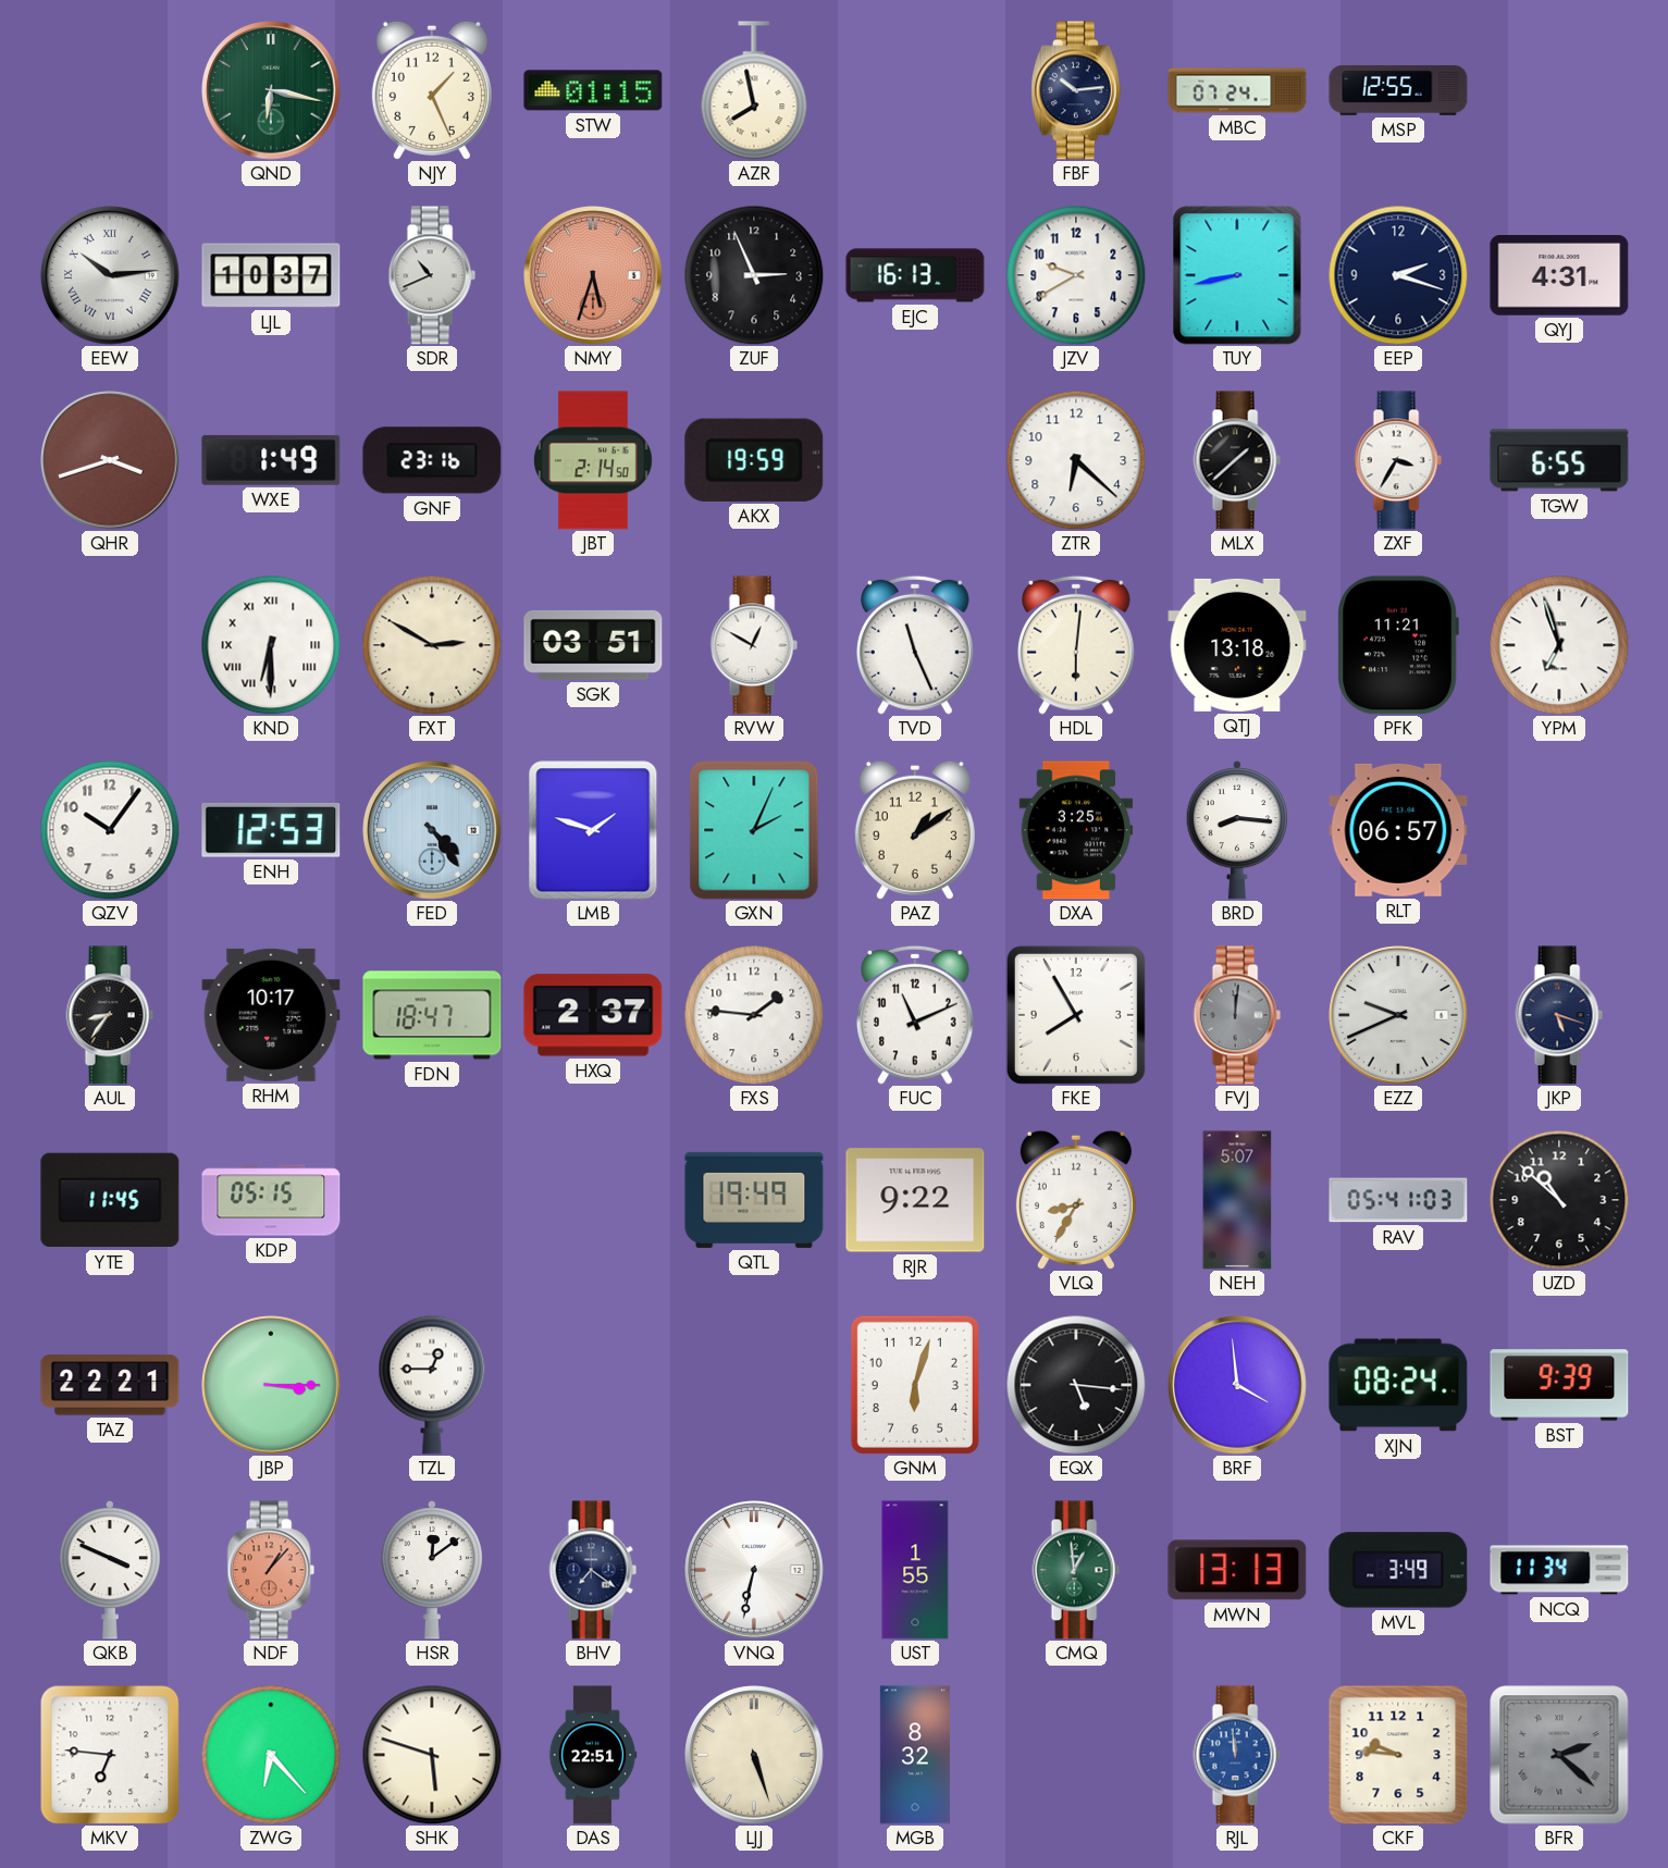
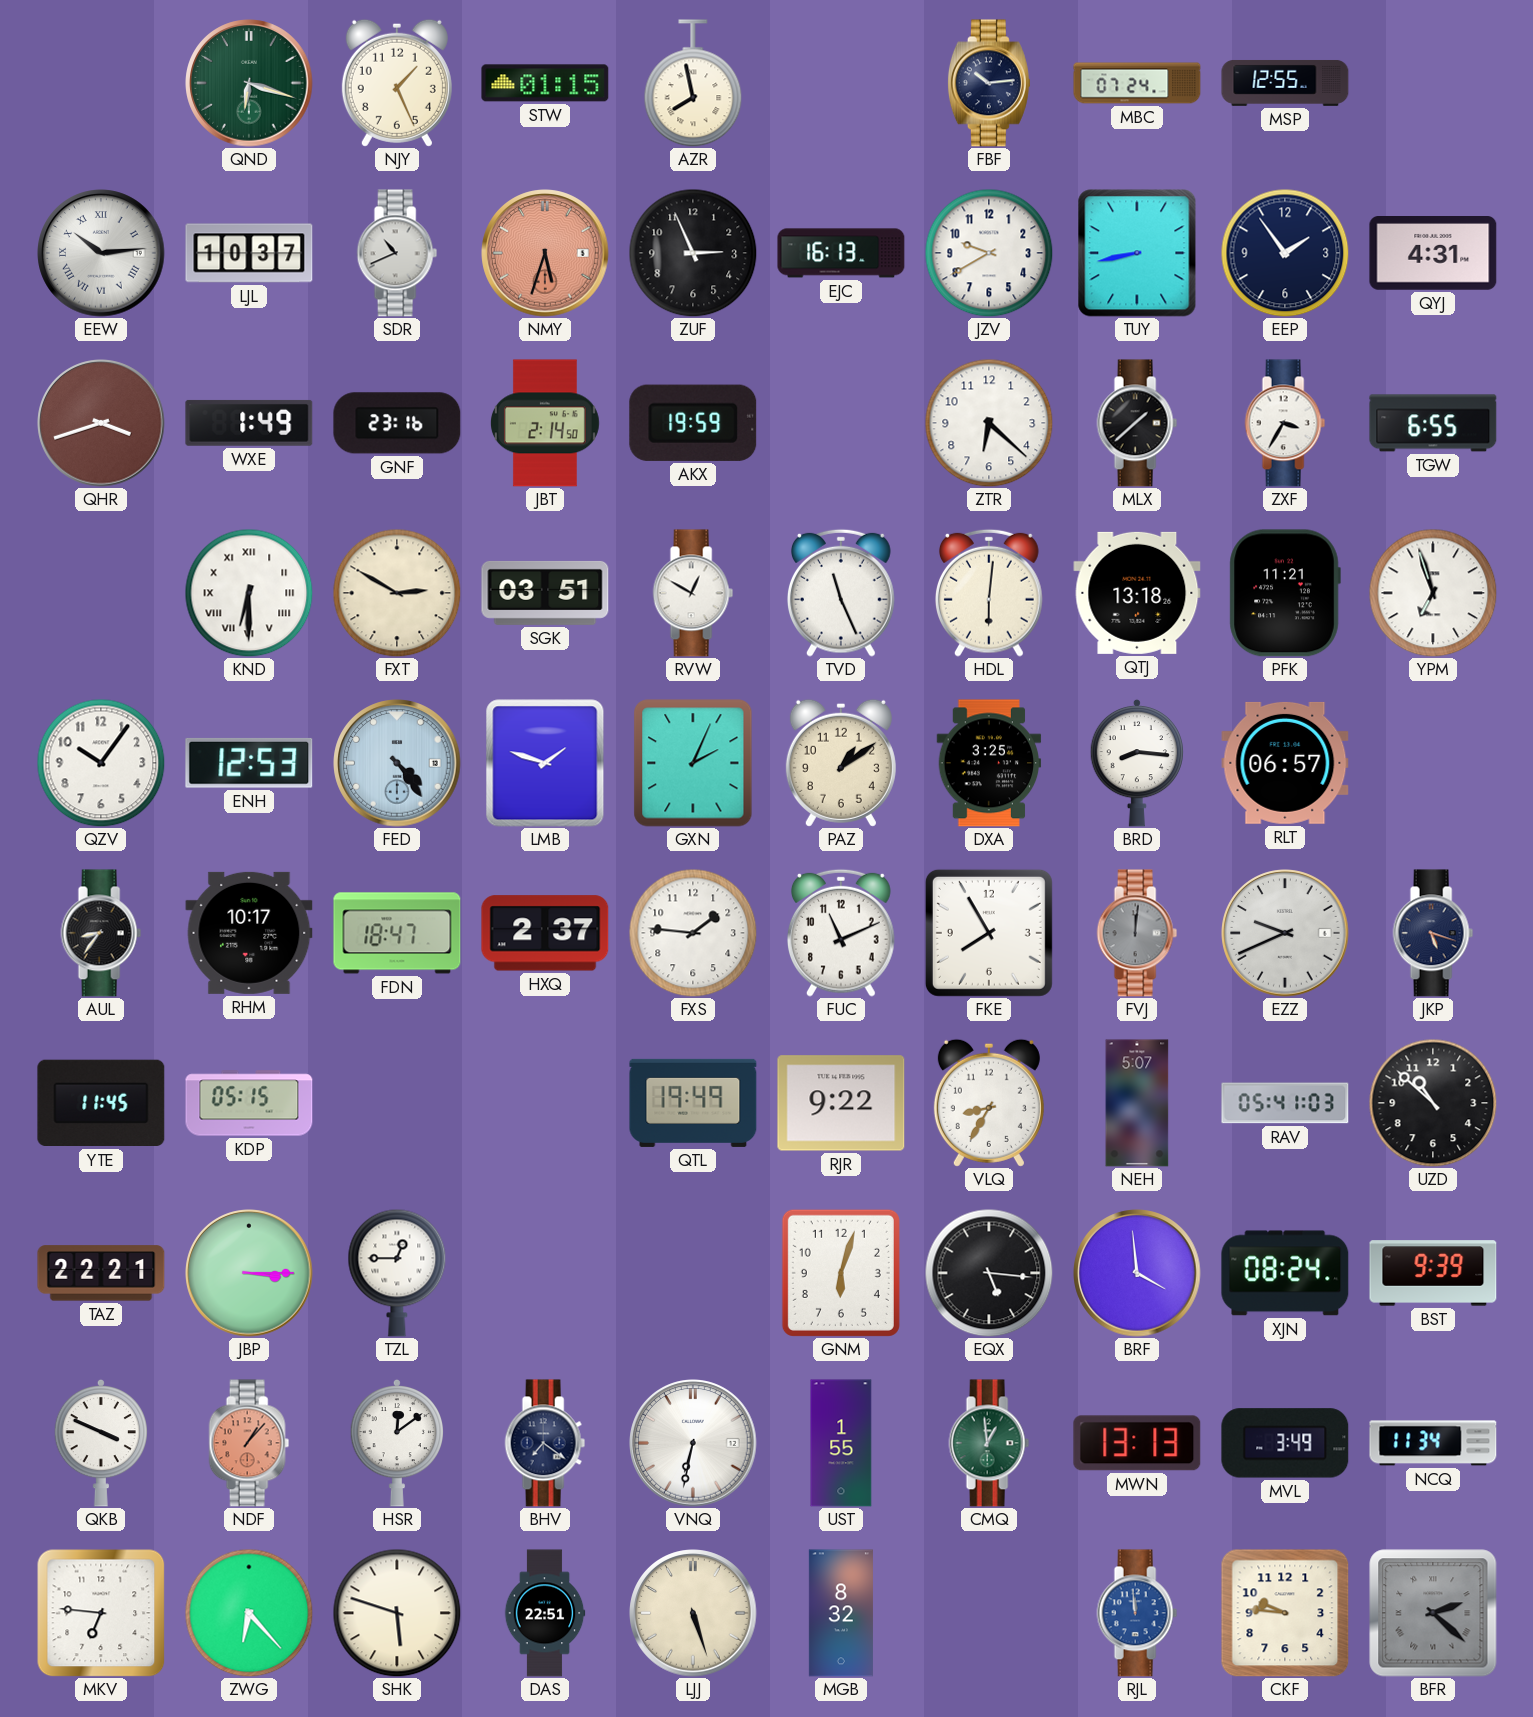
QND: 6:17 -> 6:18
EEP: 2:18 -> 1:54
